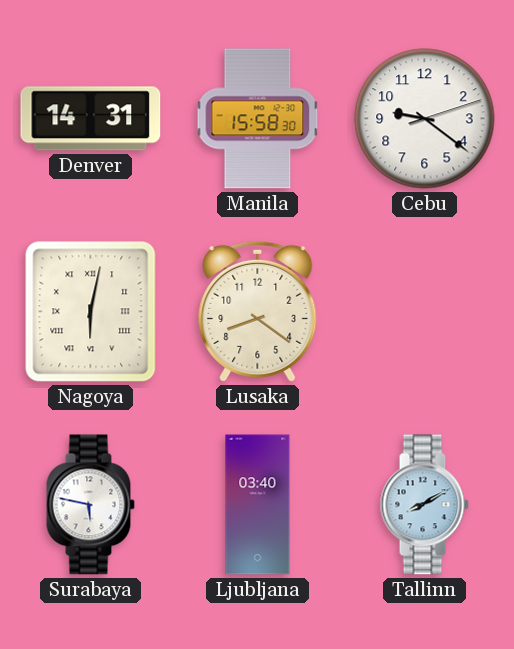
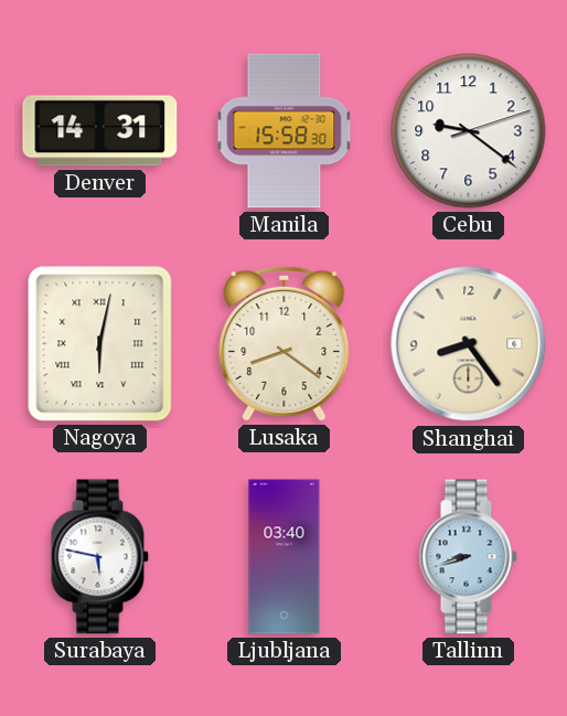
Shanghai: none -> 8:24
Tallinn: 8:10 -> 8:42
